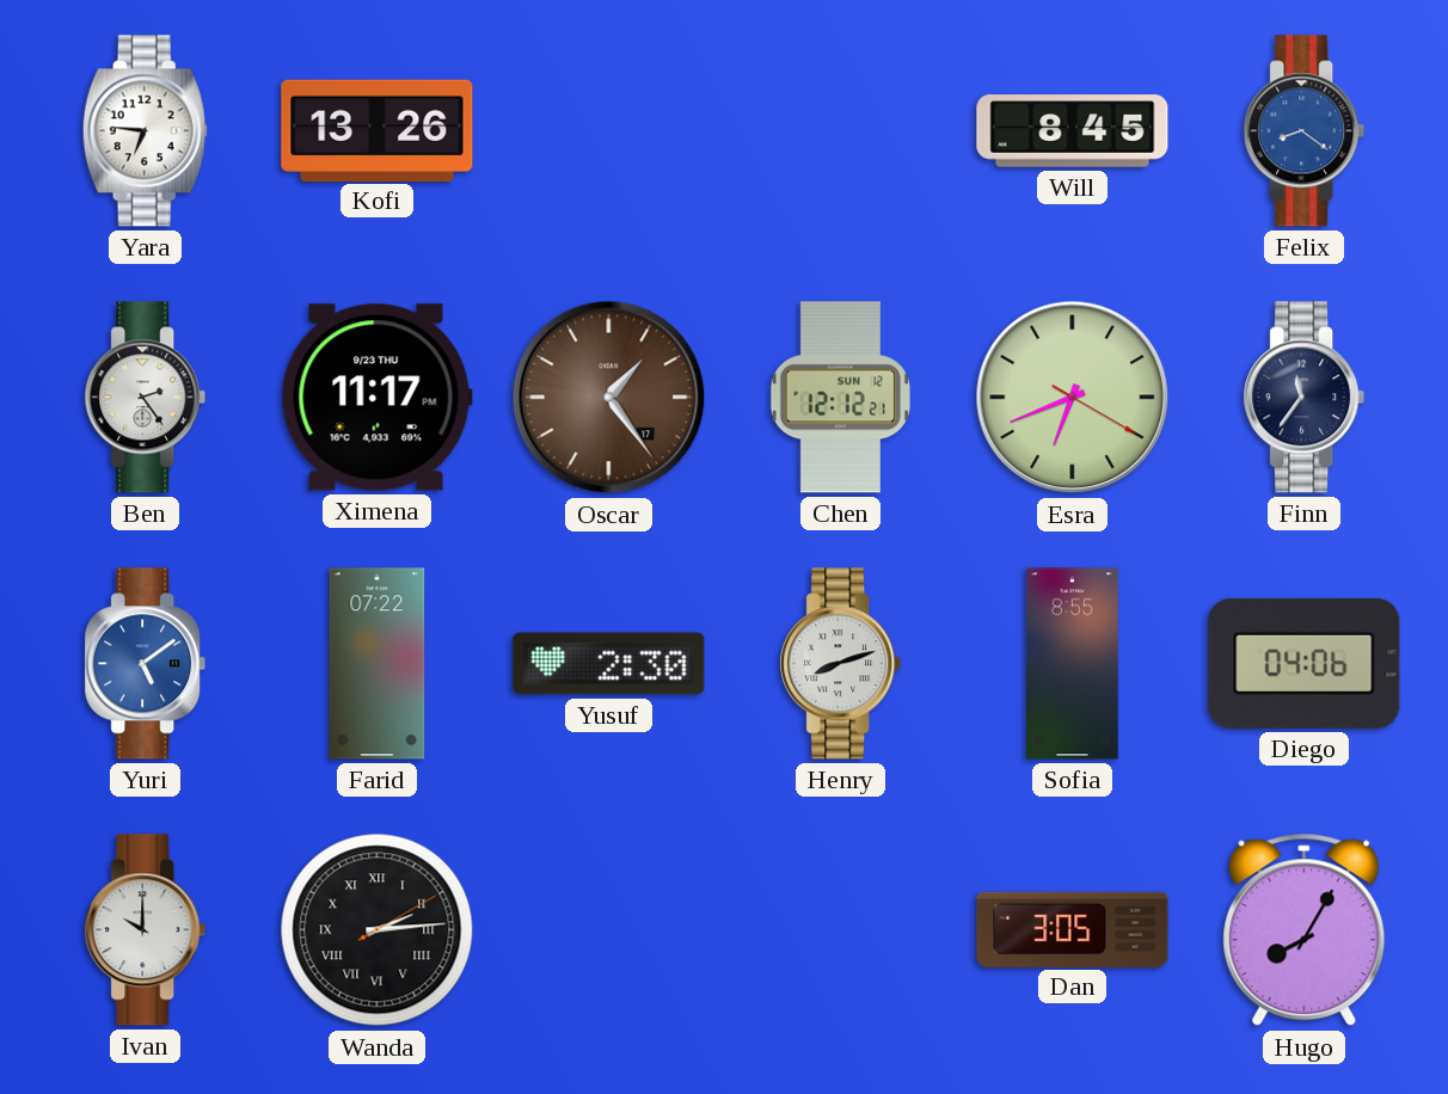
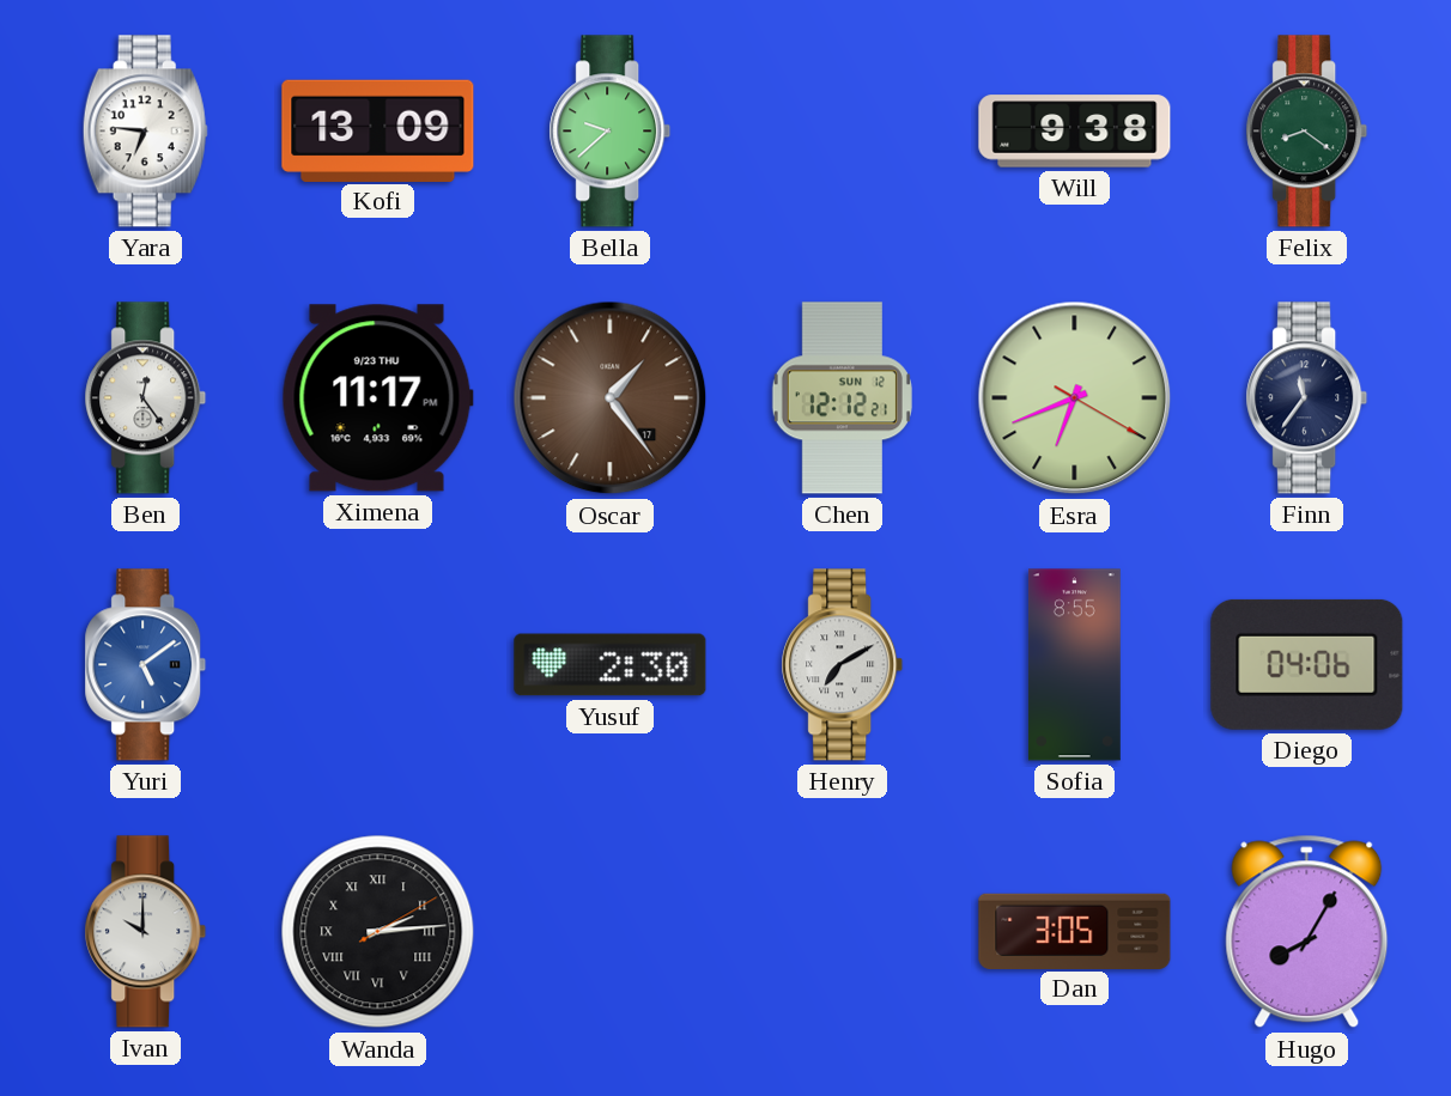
Kofi: 13:26 -> 13:09
Bella: none -> 9:38
Will: 8:45 -> 9:38
Felix dial: blue -> green
Ben: 2:24 -> 12:24
Farid: 07:22 -> none
Henry: 8:12 -> 7:10
